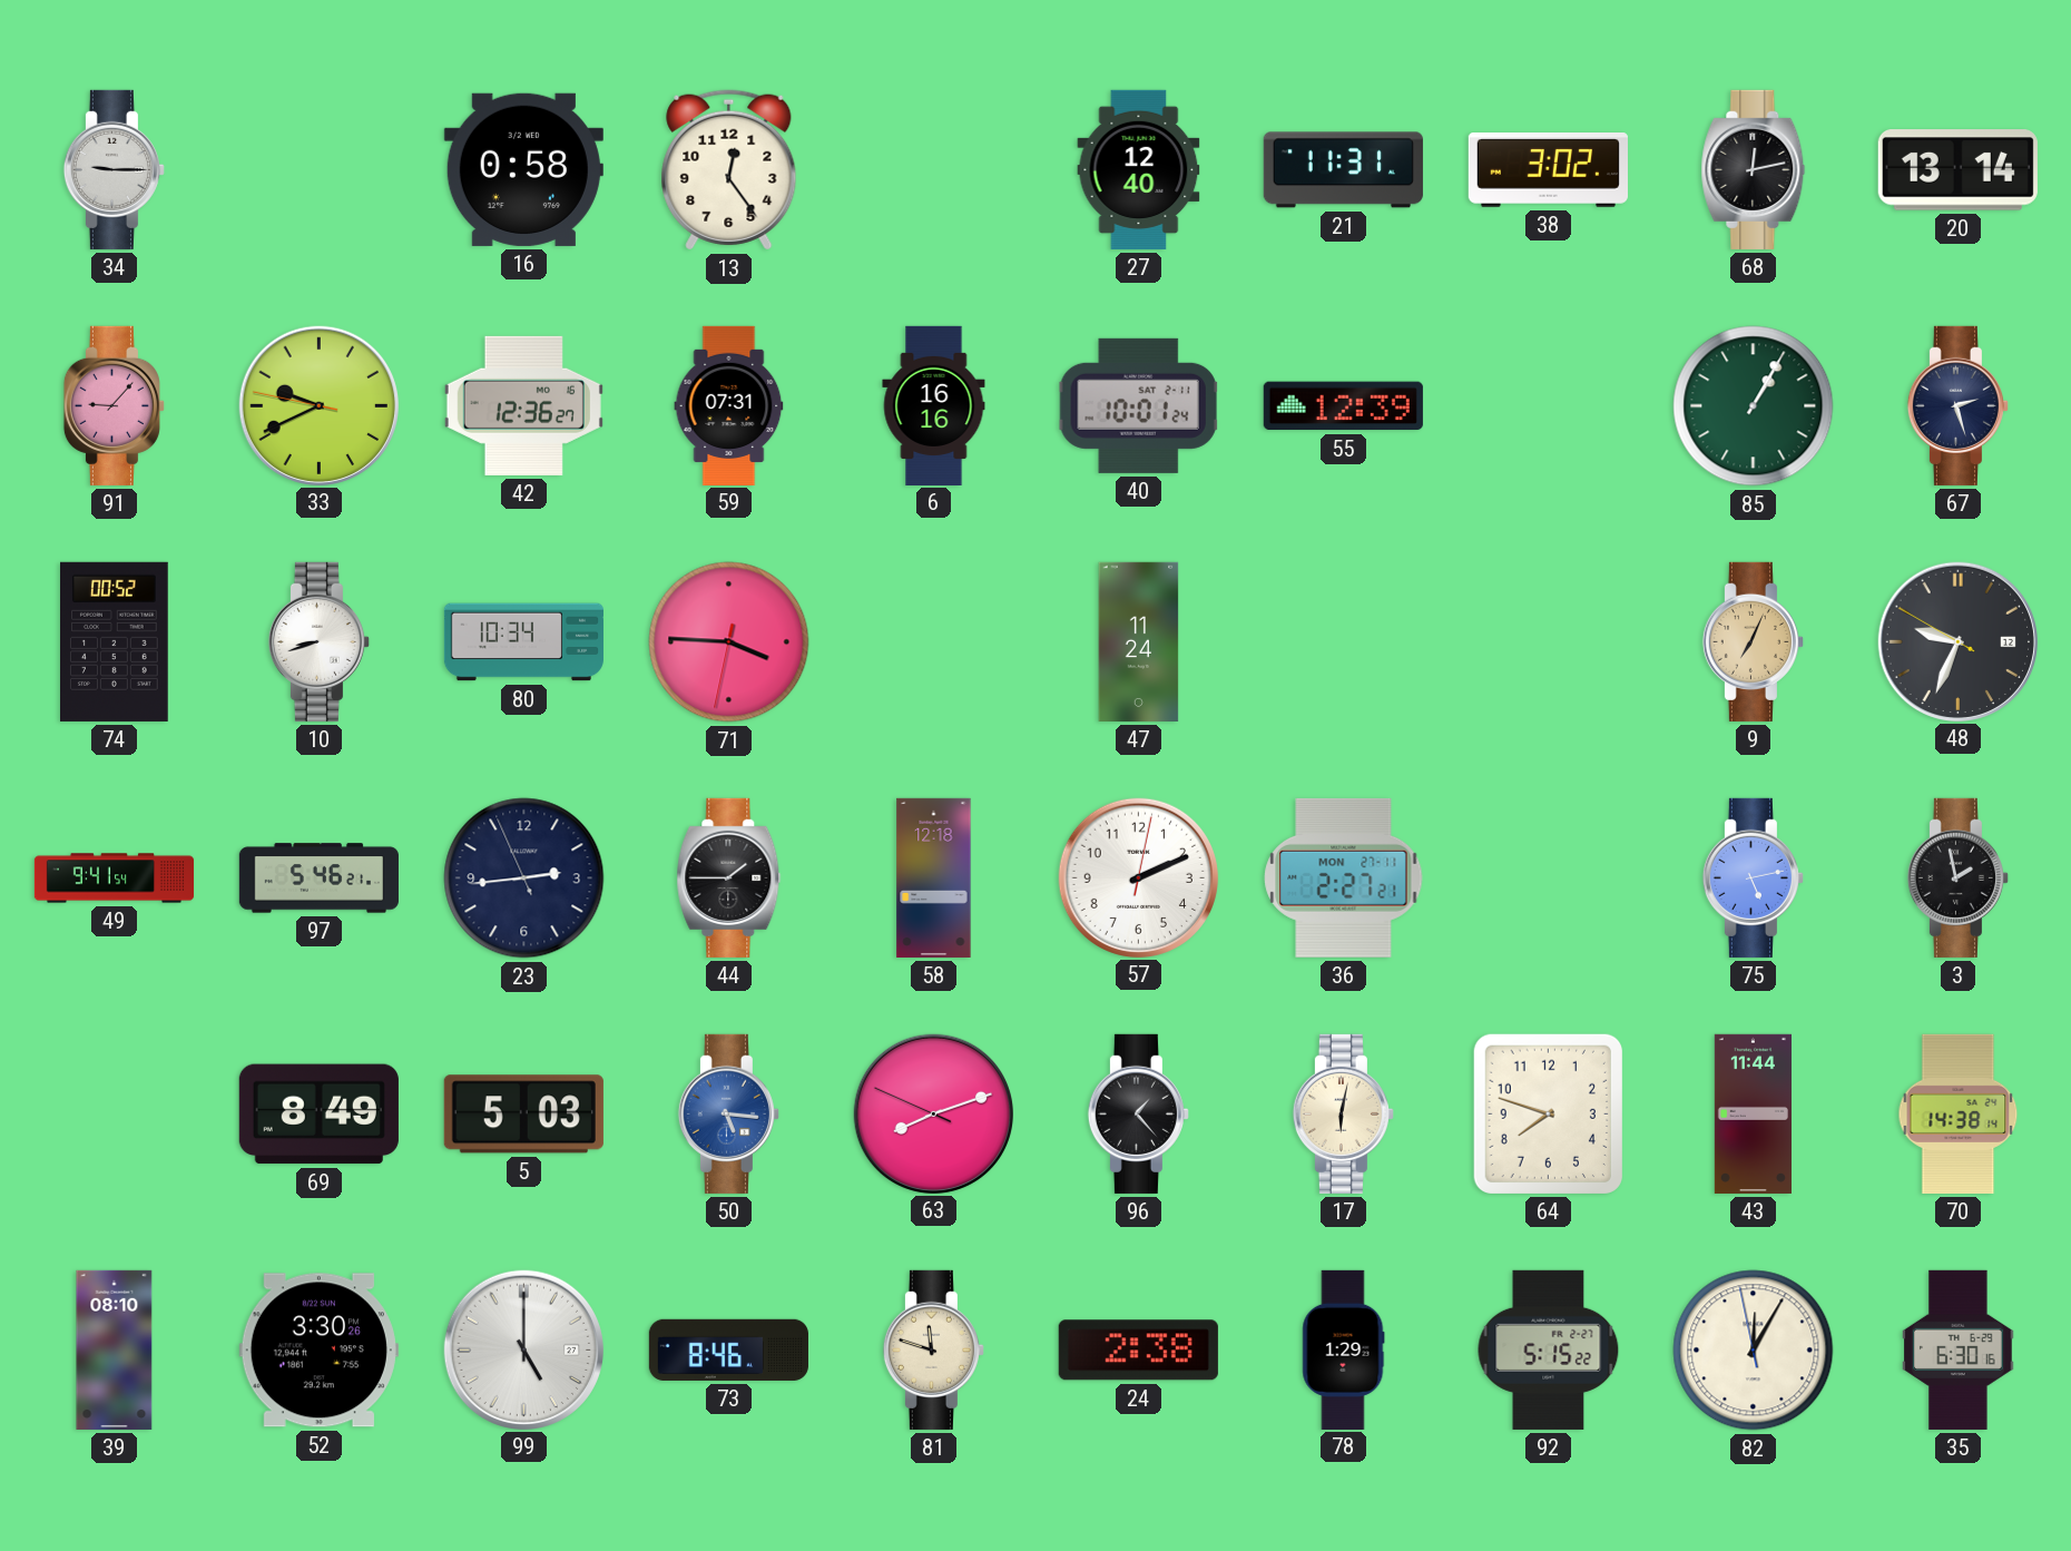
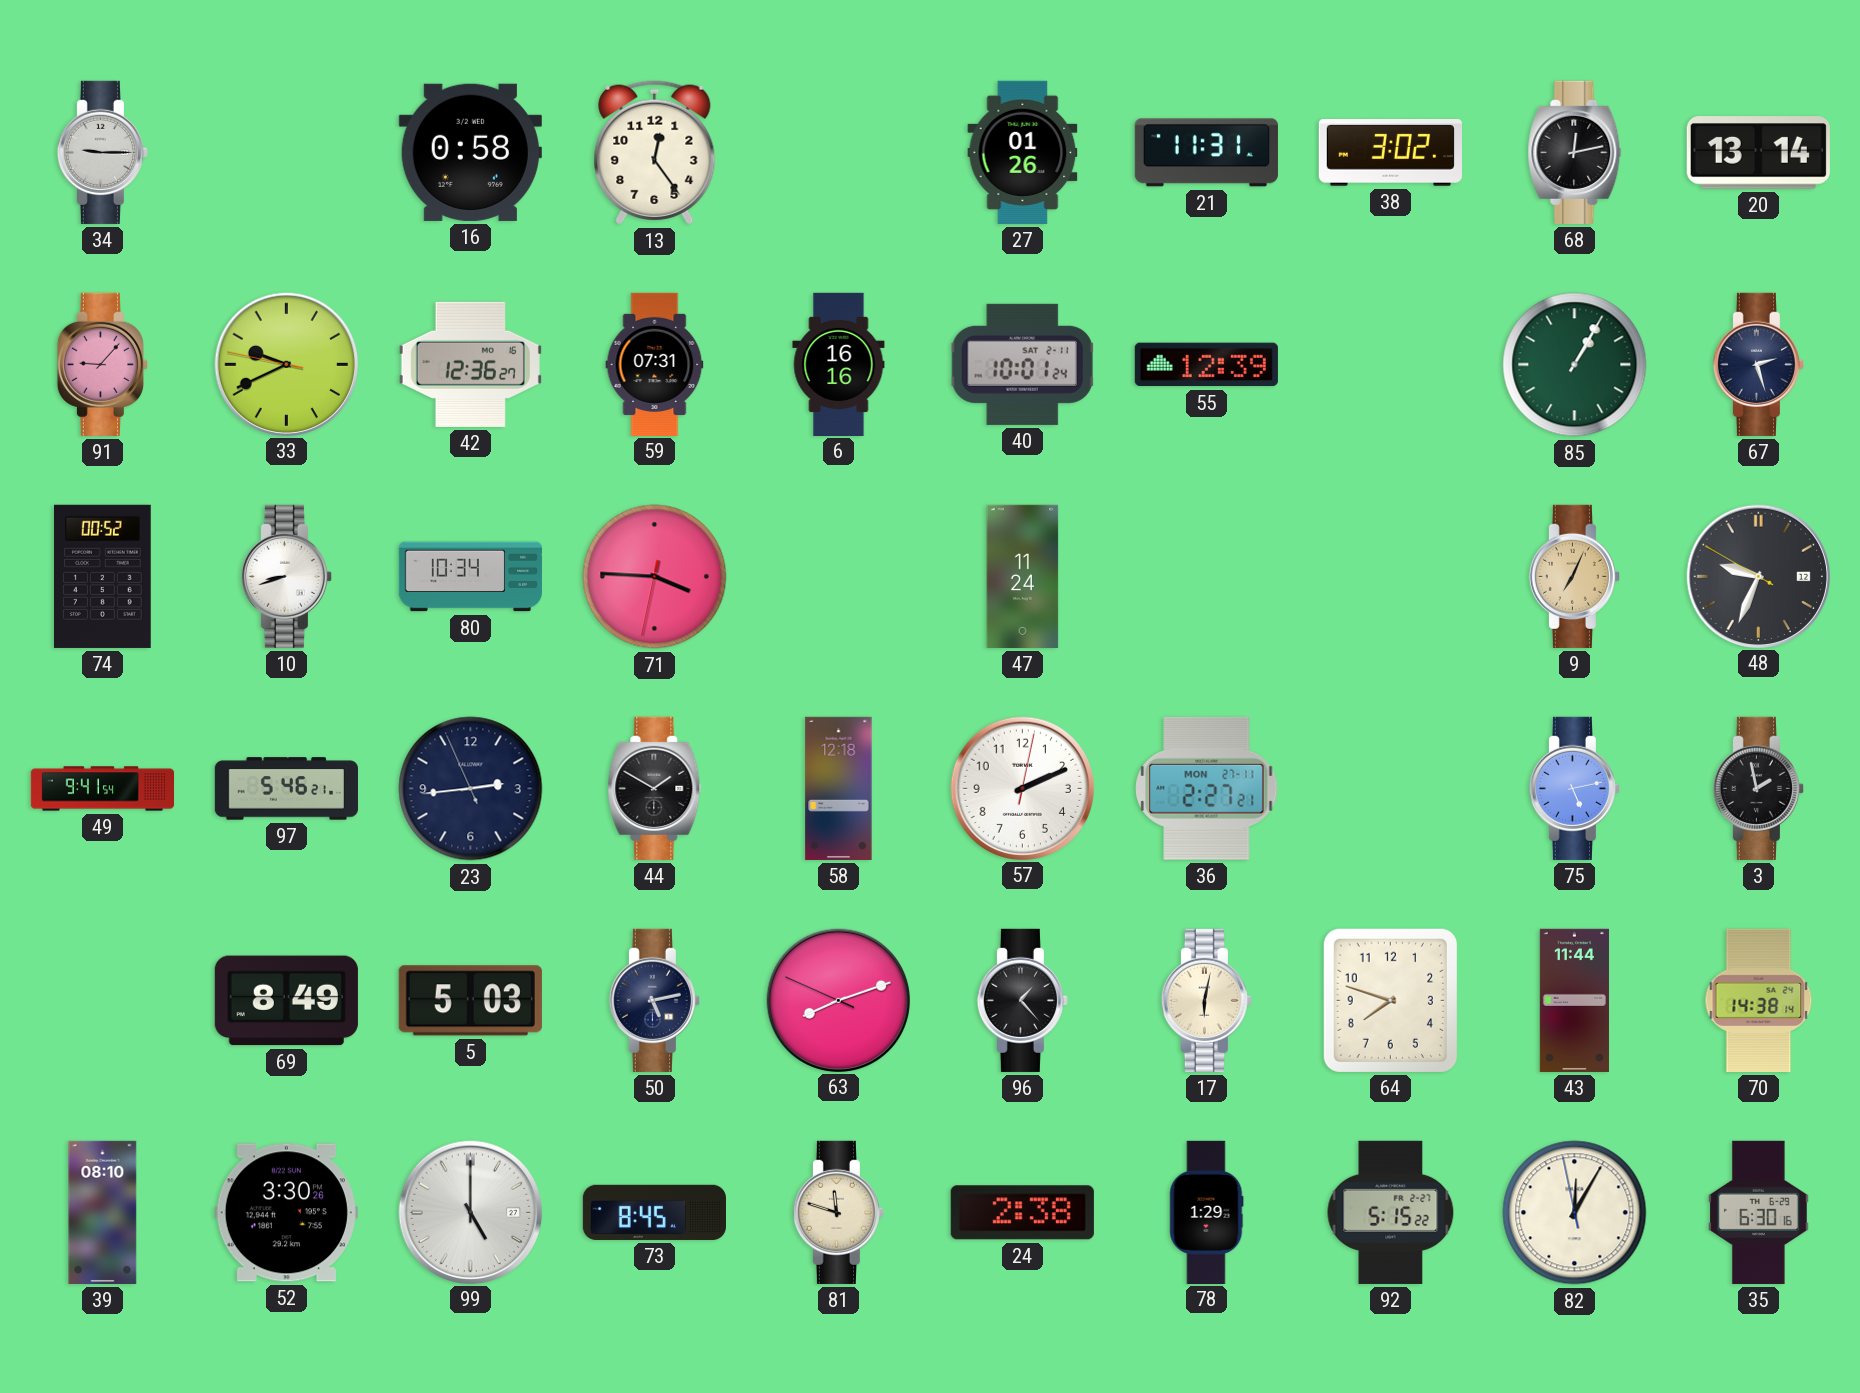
27: 12:40 -> 01:26
44: 1:45 -> 1:50
50: 5:16 -> 5:13
50 dial: blue -> navy
73: 8:46 -> 8:45
